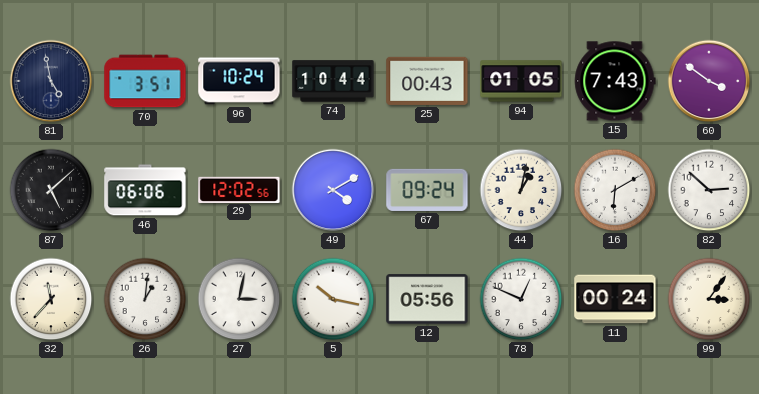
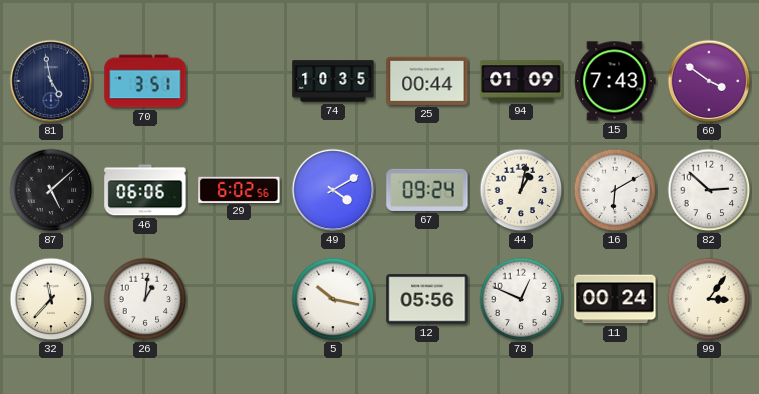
96: 10:24 -> none
74: 10:44 -> 10:35
25: 00:43 -> 00:44
94: 01:05 -> 01:09
29: 12:02 -> 6:02
27: 3:02 -> none
